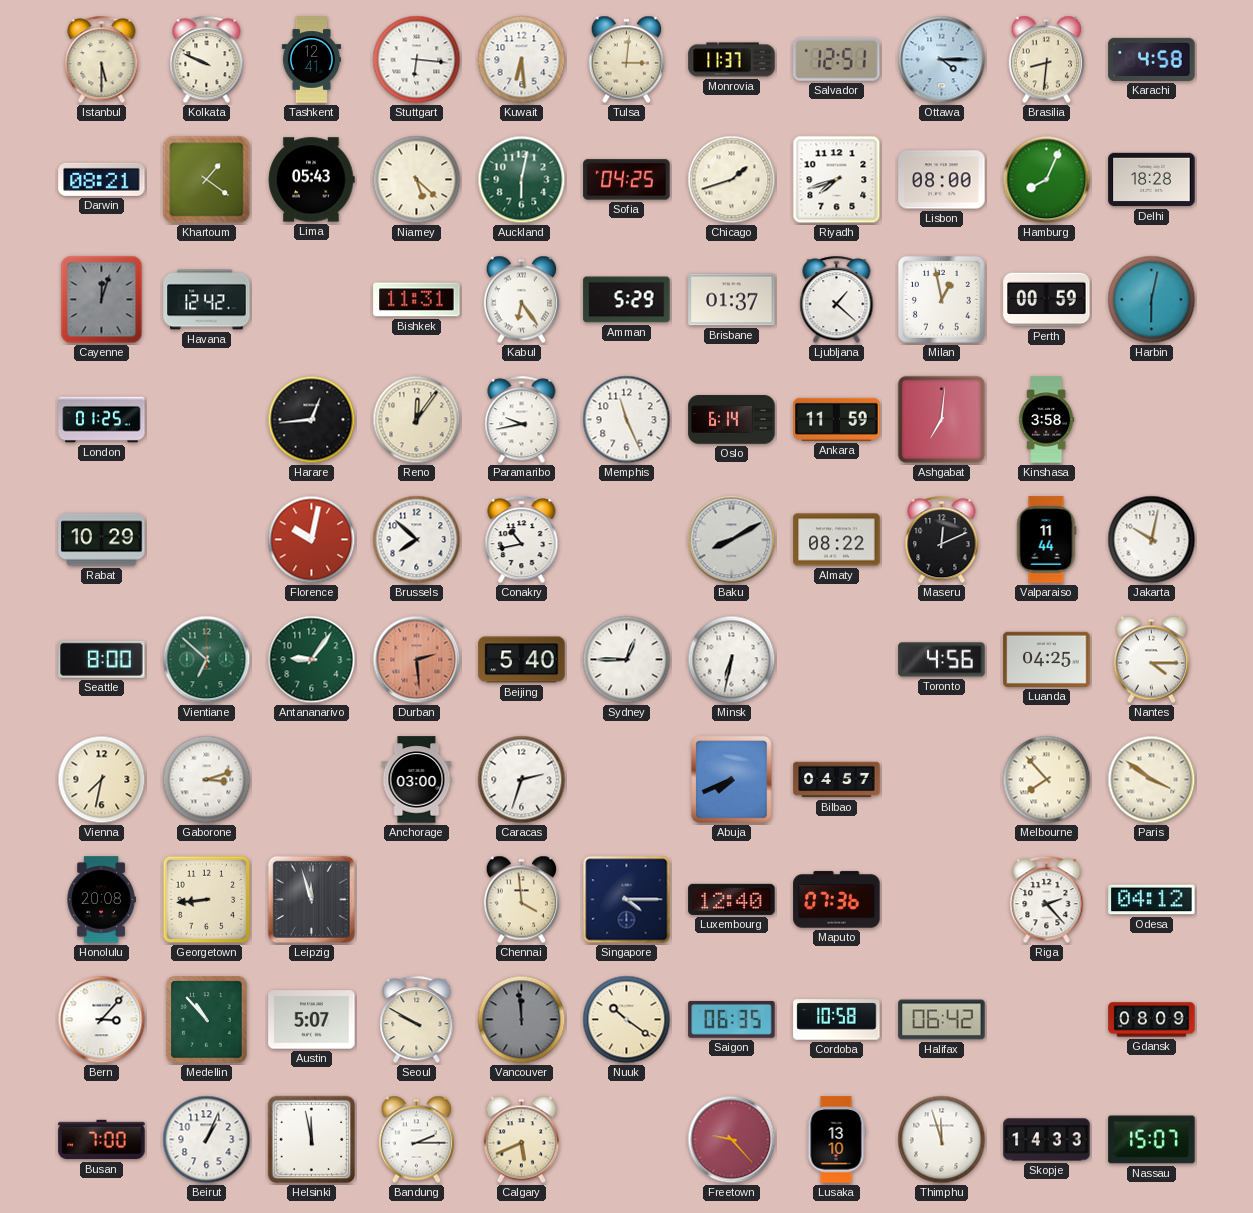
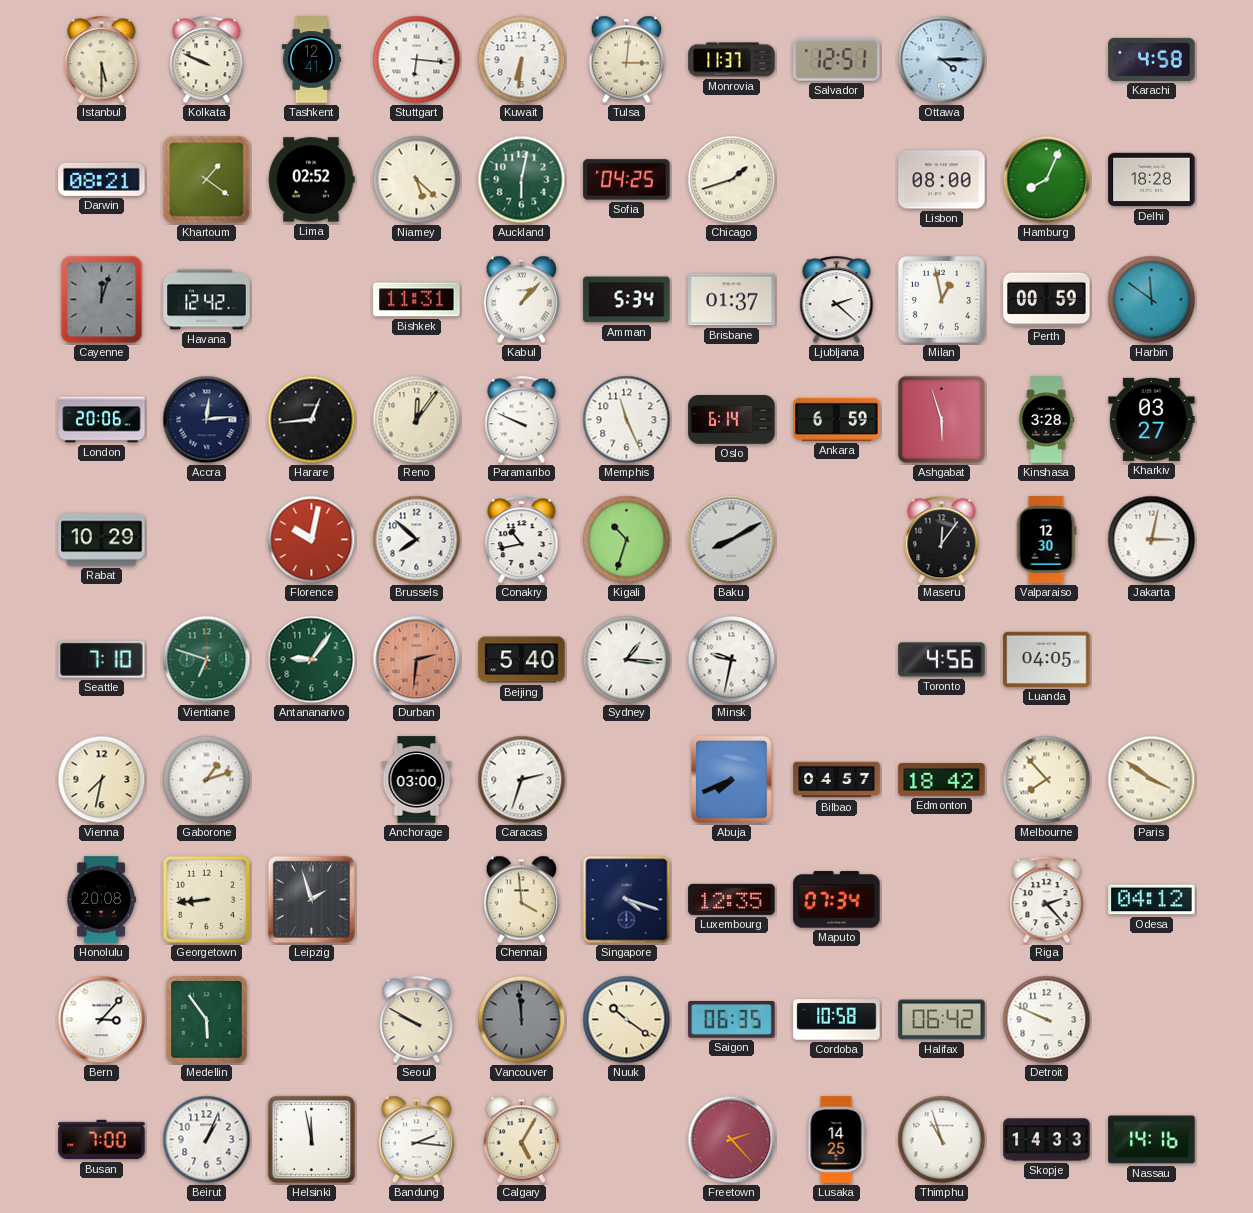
Kuwait: 6:29 -> 6:31
Brasilia: 8:31 -> none
Lima: 05:43 -> 02:52
Riyadh: 7:42 -> none
Kabul: 6:24 -> 1:07
Amman: 5:29 -> 5:34
Ljubljana: 1:22 -> 2:22
Harbin: 6:02 -> 11:51
London: 01:25 -> 20:06
Accra: none -> 12:14
Paramaribo: 9:43 -> 9:49
Ankara: 11:59 -> 6:59
Ashgabat: 7:01 -> 5:57
Kinshasa: 3:58 -> 3:28
Kharkiv: none -> 03:27
Kigali: none -> 10:33
Almaty: 08:22 -> none
Maseru: 12:11 -> 12:06
Valparaiso: 11:44 -> 12:30
Jakarta: 10:02 -> 3:02
Seattle: 8:00 -> 7:10
Vientiane: 6:52 -> 6:48
Durban: 2:29 -> 2:31
Sydney: 12:45 -> 1:16
Minsk: 6:32 -> 9:32
Luanda: 04:25 -> 04:05
Nantes: 4:15 -> none
Gaborone: 3:12 -> 1:12
Edmonton: none -> 18:42
Leipzig: 11:57 -> 1:57
Singapore: 4:15 -> 4:18
Luxembourg: 12:40 -> 12:35
Maputo: 07:36 -> 07:34
Medellin: 10:53 -> 5:54
Austin: 5:07 -> none
Detroit: none -> 9:49
Gdansk: 08:09 -> none
Bandung: 2:15 -> 2:16
Calgary: 5:41 -> 5:05
Freetown: 9:23 -> 2:23
Lusaka: 13:10 -> 14:25
Thimphu: 11:57 -> 10:57
Nassau: 15:07 -> 14:16
